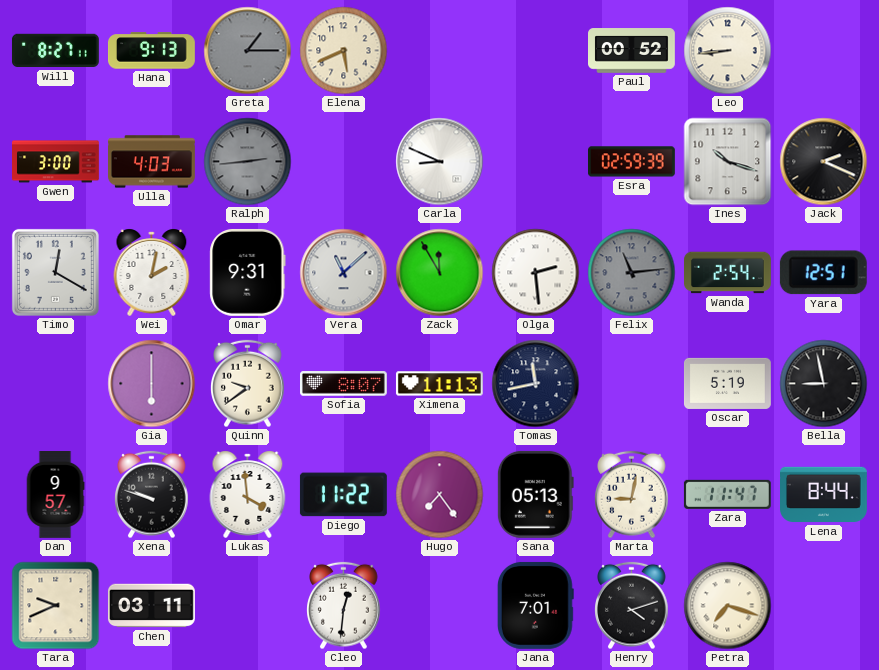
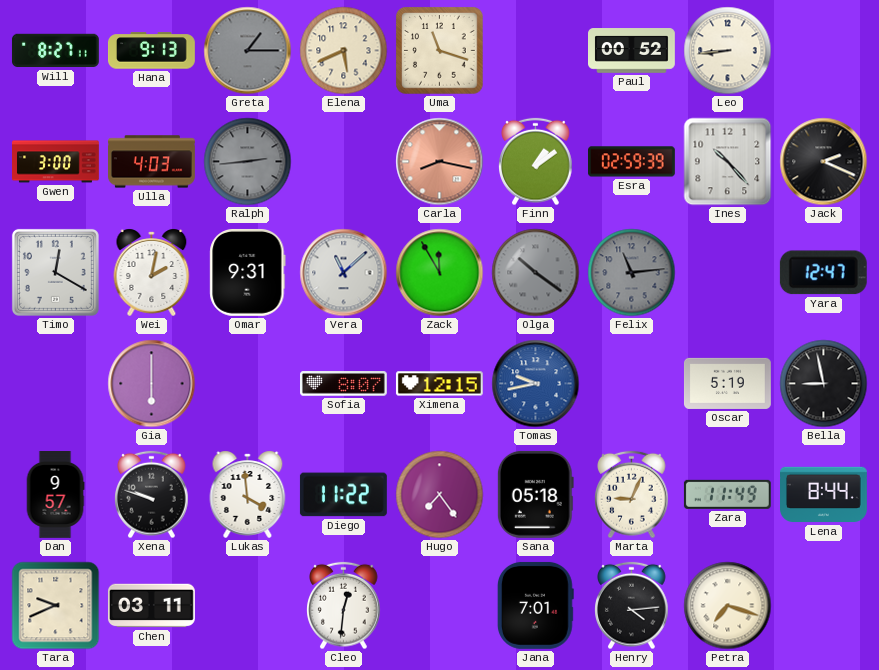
Uma: none -> 11:18
Carla: 8:49 -> 8:17
Carla dial: white -> salmon
Finn: none -> 1:09
Ines: 10:18 -> 10:23
Olga: 2:29 -> 10:21
Olga dial: white -> grey
Wanda: 2:54 -> none
Yara: 12:51 -> 12:47
Quinn: 9:39 -> none
Ximena: 11:13 -> 12:15
Tomas: 11:43 -> 9:43
Tomas dial: navy -> blue
Sana: 05:13 -> 05:18
Marta: 9:02 -> 9:04
Zara: 11:47 -> 11:49
Henry: 4:12 -> 4:14
